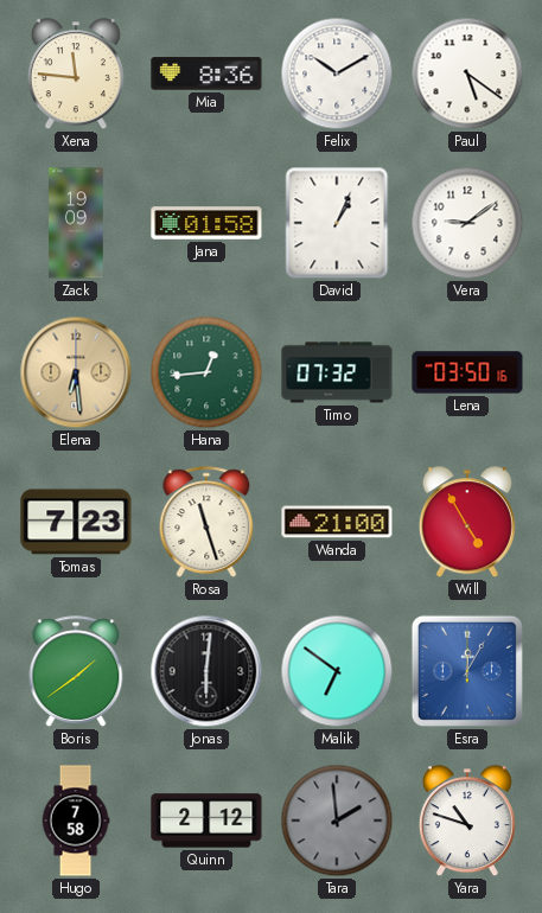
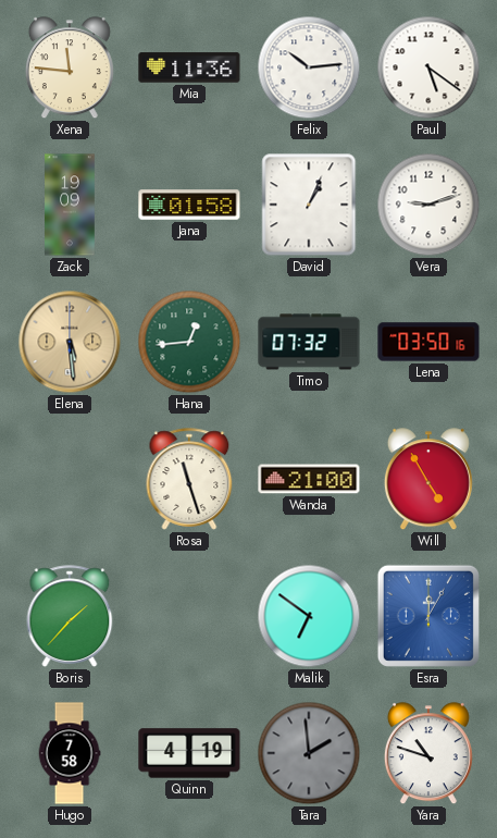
Mia: 8:36 -> 11:36
Felix: 10:10 -> 10:14
Vera: 9:09 -> 9:12
Elena: 6:29 -> 5:29
Tomas: 7:23 -> none
Boris: 1:39 -> 1:37
Jonas: 6:01 -> none
Quinn: 2:12 -> 4:19
